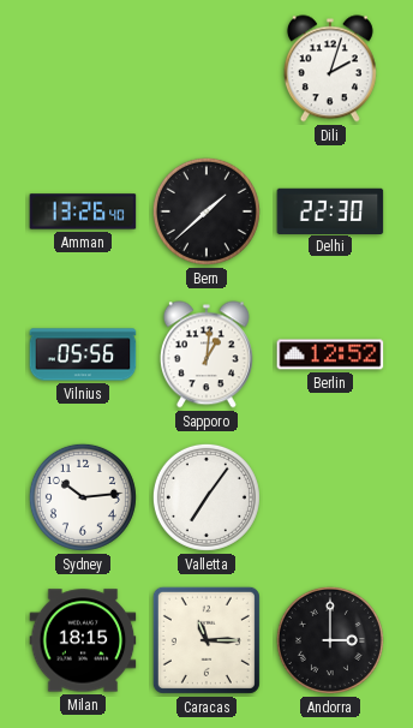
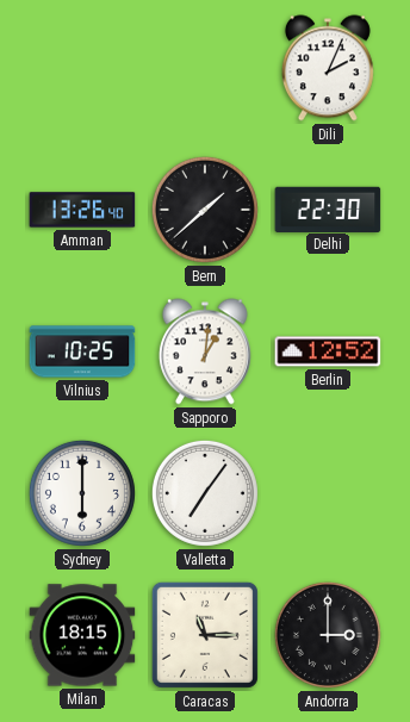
Dili: 2:03 -> 2:04
Vilnius: 05:56 -> 10:25
Sydney: 10:14 -> 6:00
